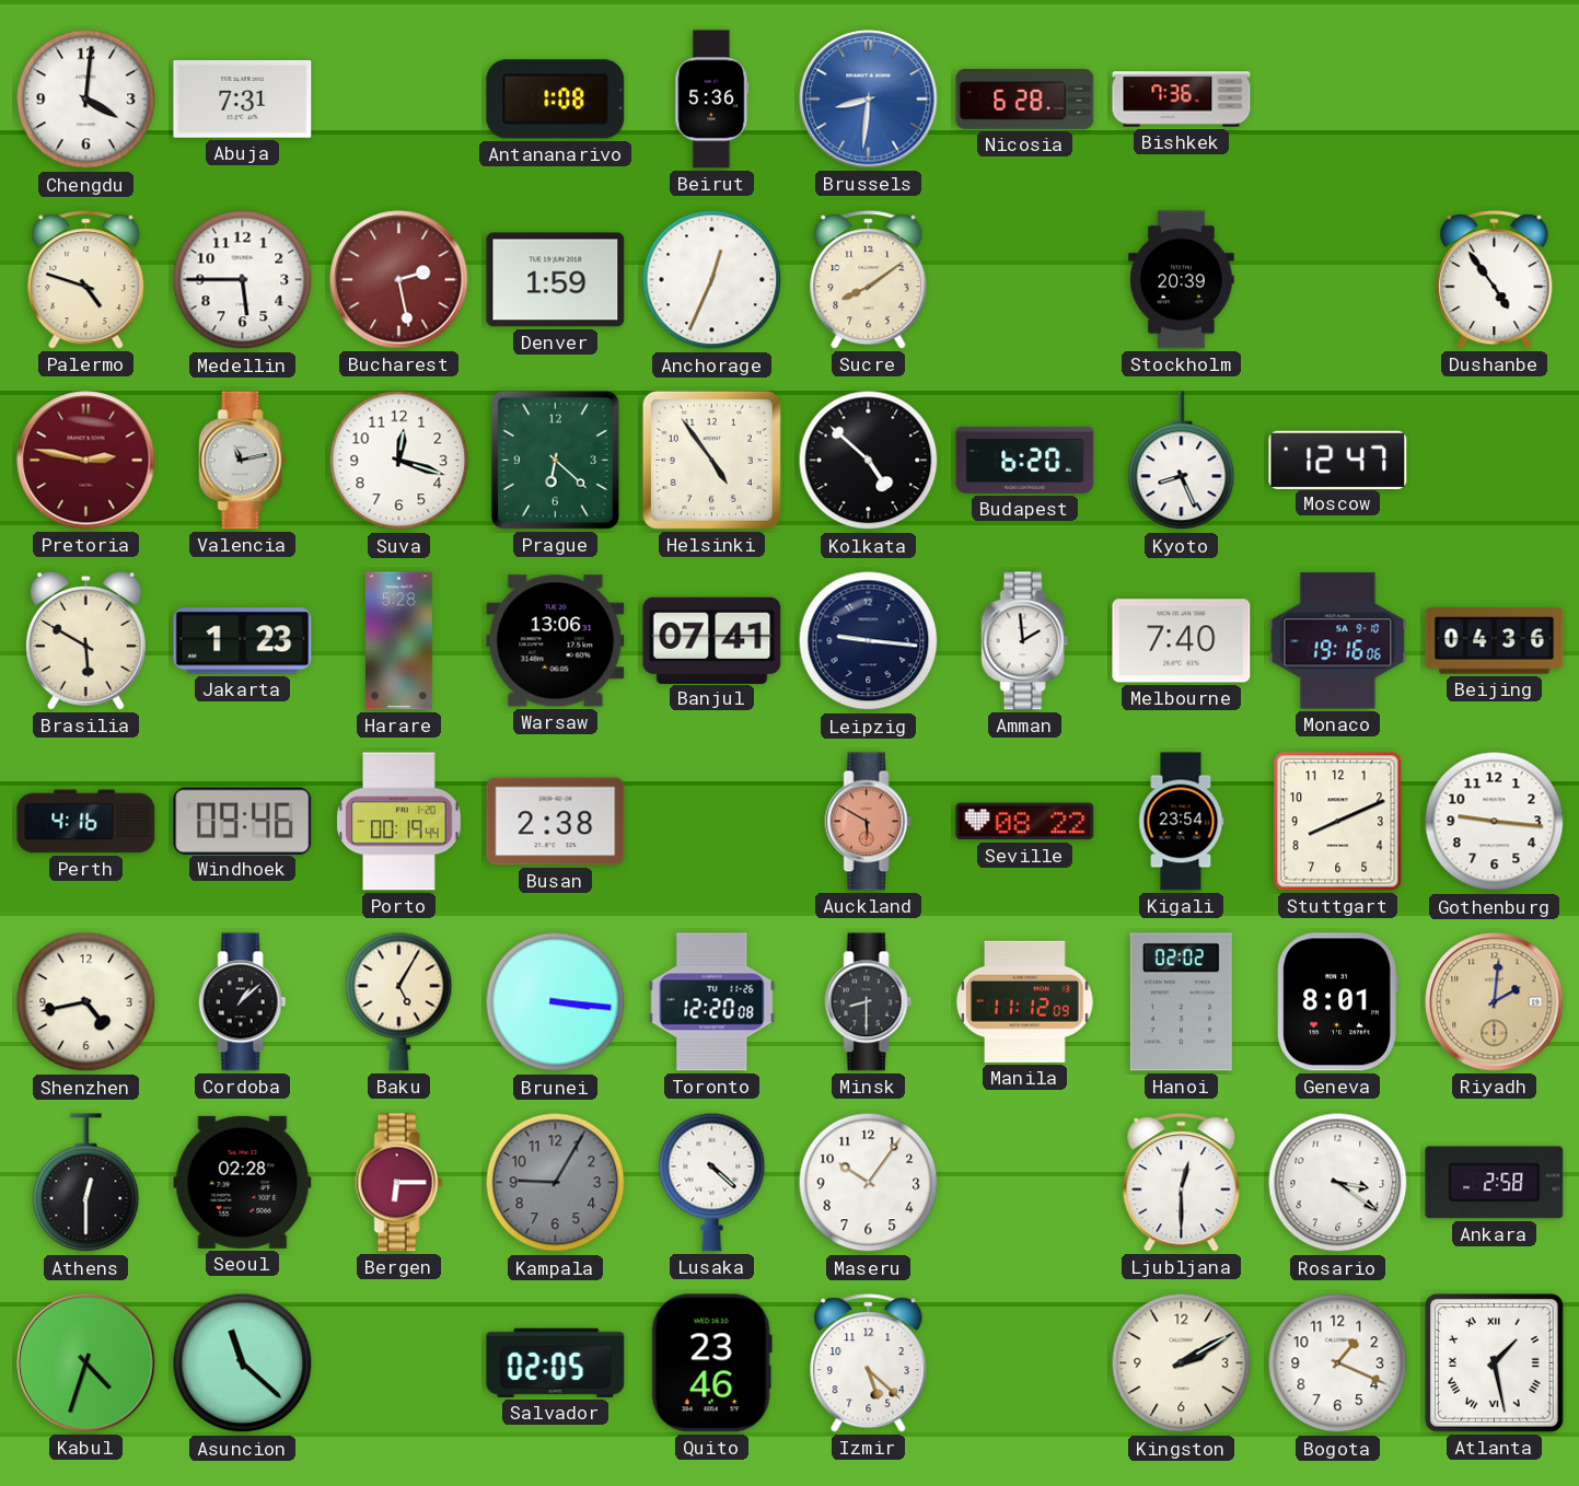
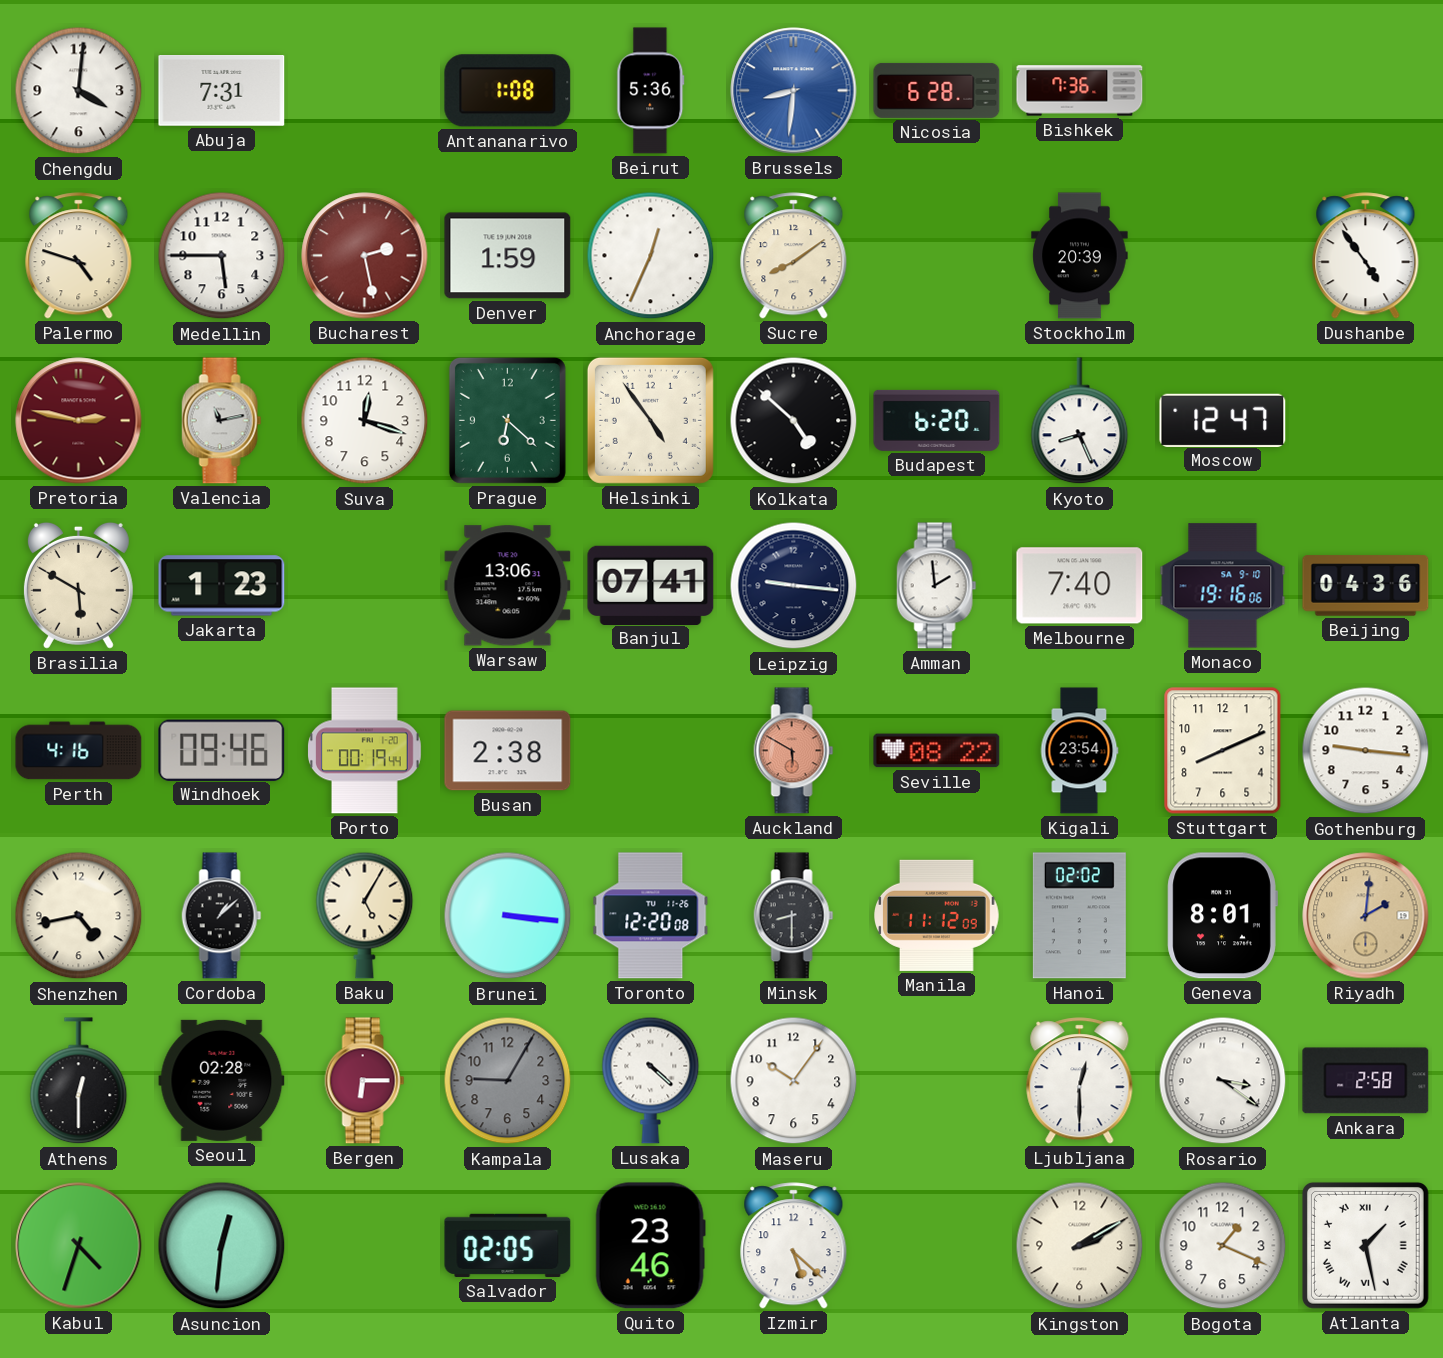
Harare: 5:28 -> none
Asuncion: 11:22 -> 12:31
